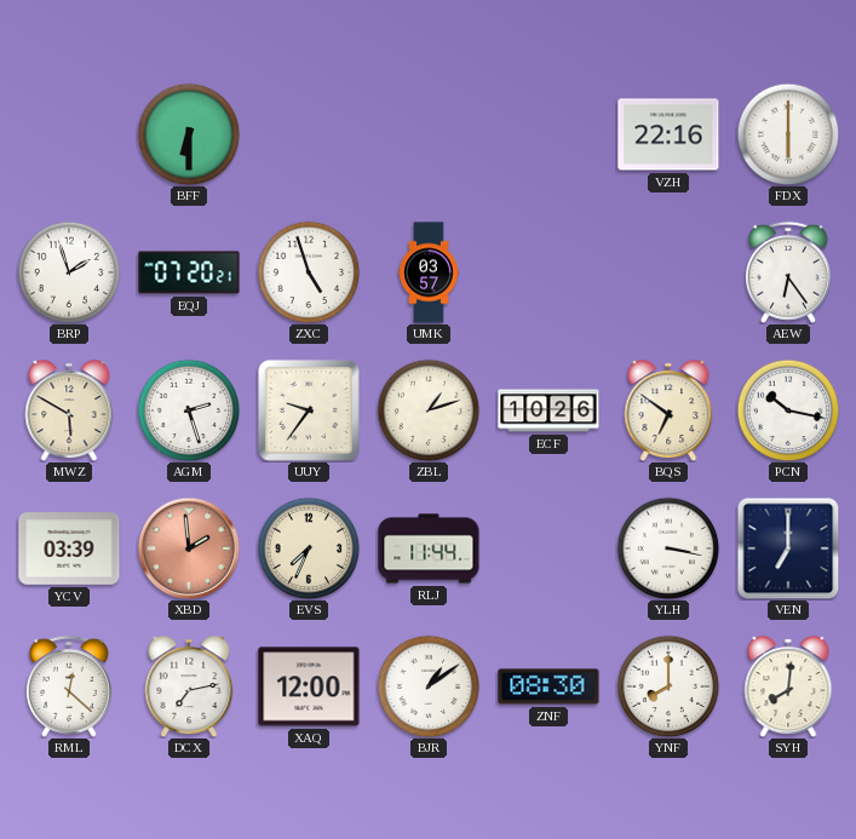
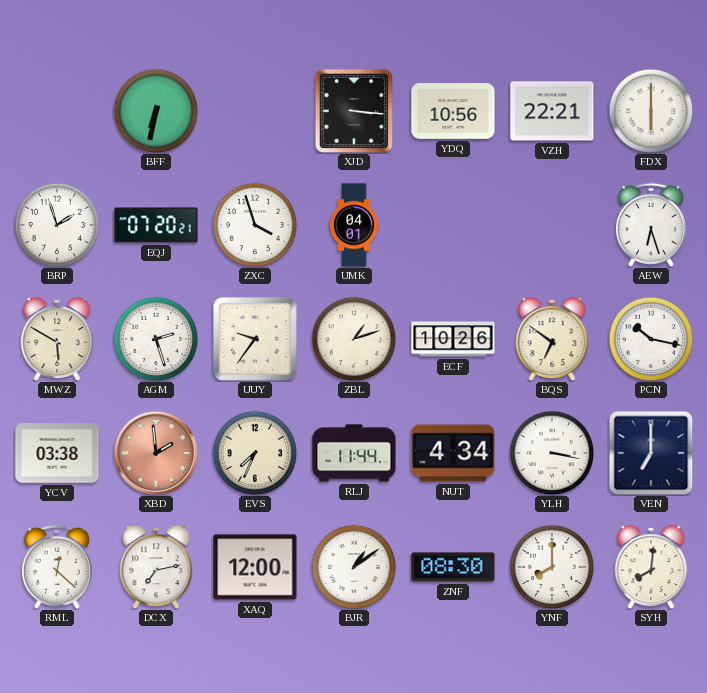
BFF: 6:30 -> 6:32
XJD: none -> 3:16
YDQ: none -> 10:56
VZH: 22:16 -> 22:21
ZXC: 4:57 -> 3:57
UMK: 03:57 -> 04:01
AEW: 6:24 -> 6:27
YCV: 03:39 -> 03:38
NUT: none -> 4:34
